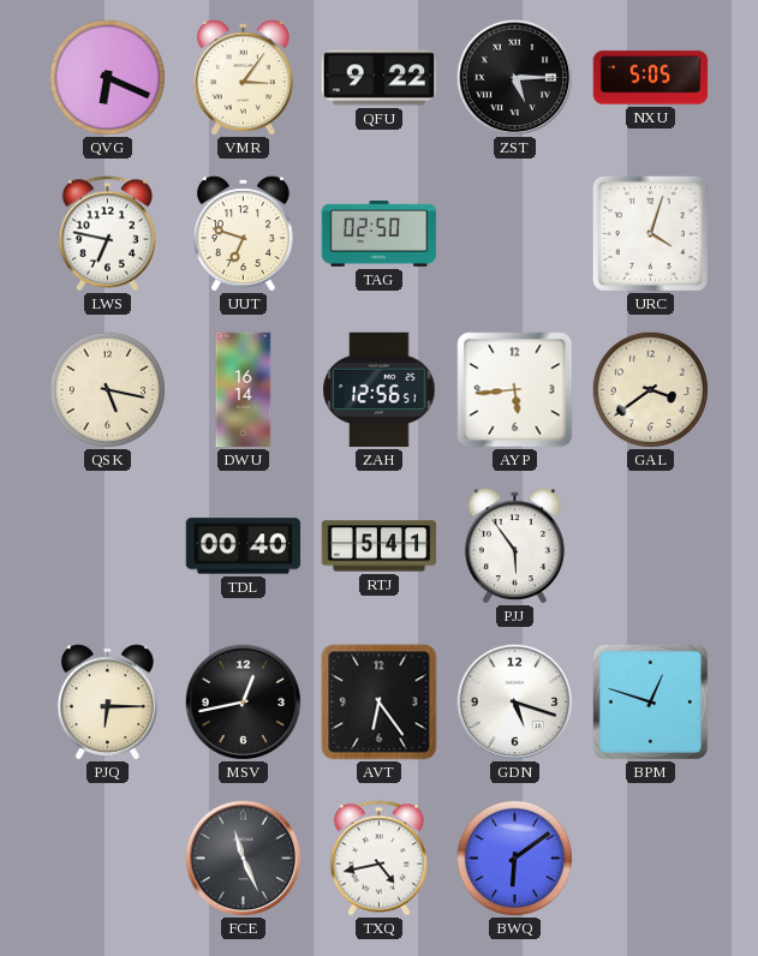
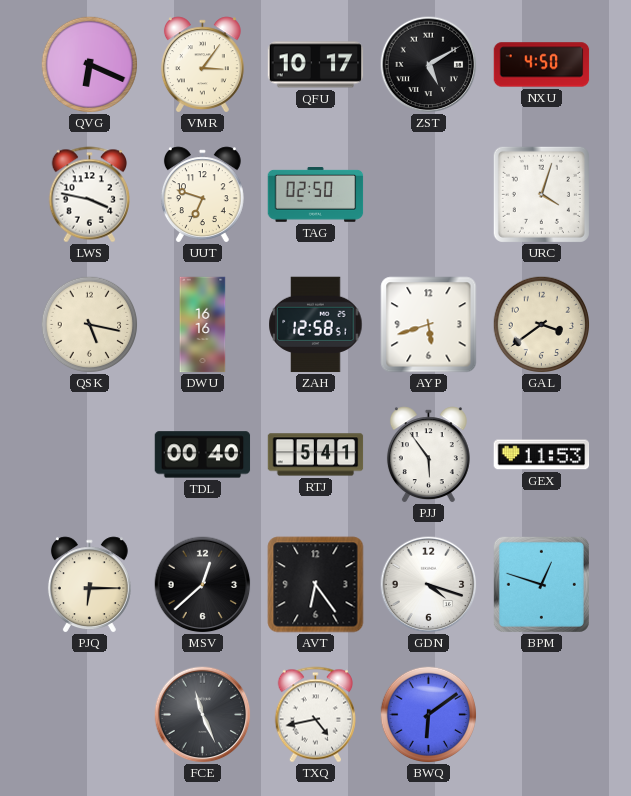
QFU: 9:22 -> 10:17
ZST: 5:15 -> 5:10
NXU: 5:05 -> 4:50
LWS: 6:47 -> 3:47
DWU: 16:14 -> 16:16
ZAH: 12:56 -> 12:58
AYP: 5:44 -> 5:42
GEX: none -> 11:53
MSV: 12:43 -> 12:38
GDN: 5:18 -> 4:18
